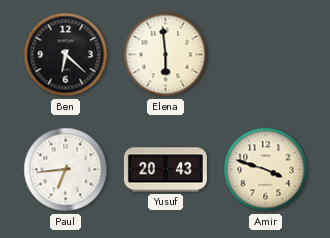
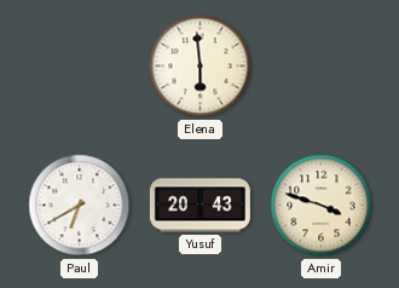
Ben: 6:22 -> none
Paul: 6:44 -> 6:40
